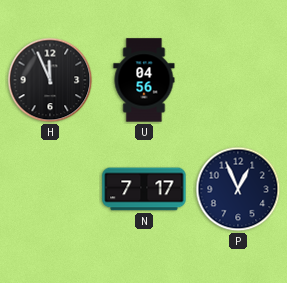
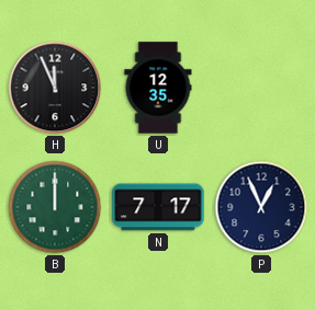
U: 04:56 -> 12:35
B: none -> 12:00
